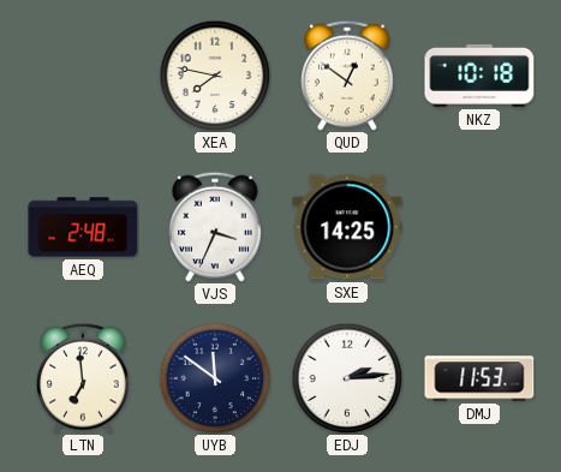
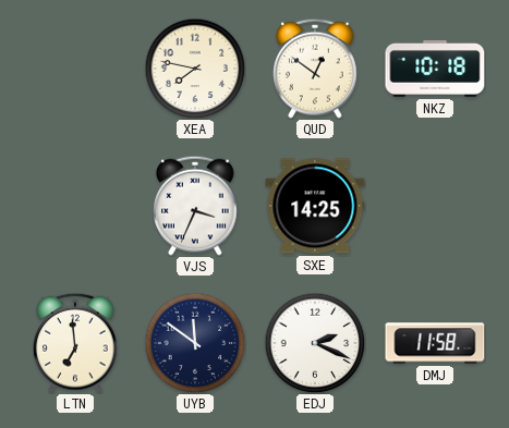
AEQ: 2:48 -> none
EDJ: 2:14 -> 2:19
DMJ: 11:53 -> 11:58
